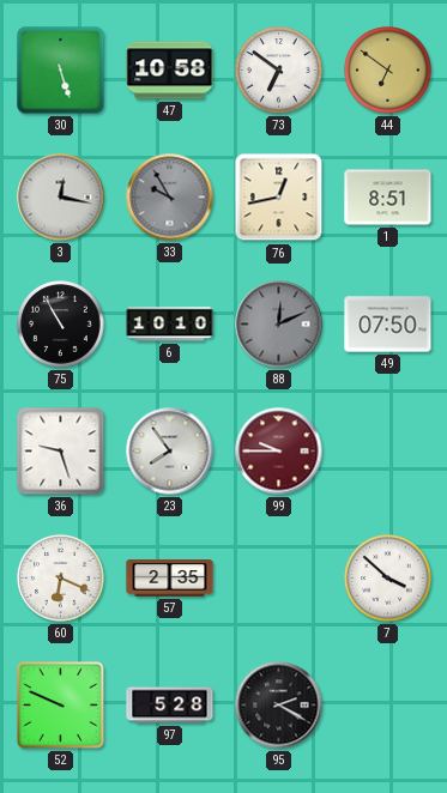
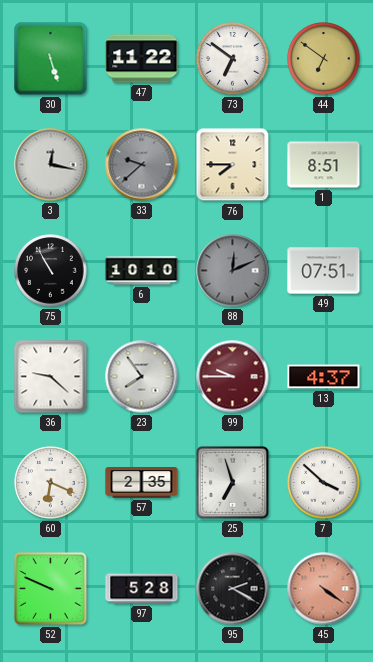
47: 10:58 -> 11:22
33: 9:55 -> 9:38
76: 12:43 -> 7:45
49: 07:50 -> 07:51
36: 9:27 -> 9:22
13: none -> 4:37
25: none -> 6:57
45: none -> 4:21
